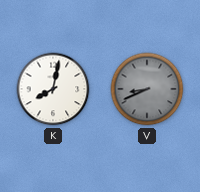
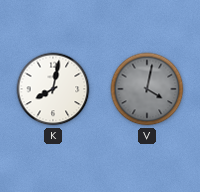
V: 8:41 -> 4:02
